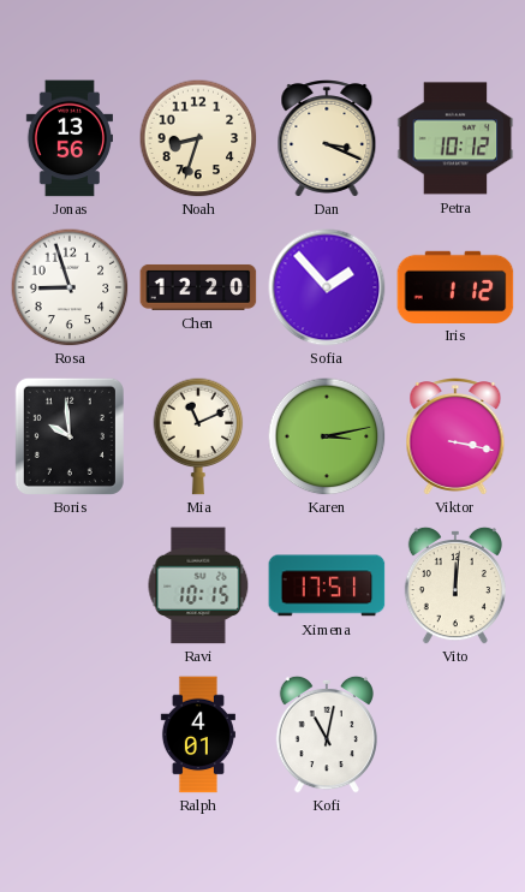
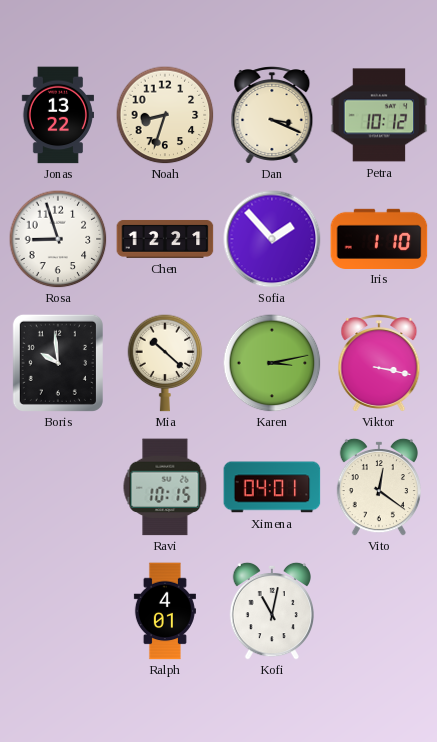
Jonas: 13:56 -> 13:22
Chen: 12:20 -> 12:21
Iris: 1:12 -> 1:10
Mia: 11:11 -> 10:22
Ximena: 17:51 -> 04:01
Vito: 12:01 -> 12:21
